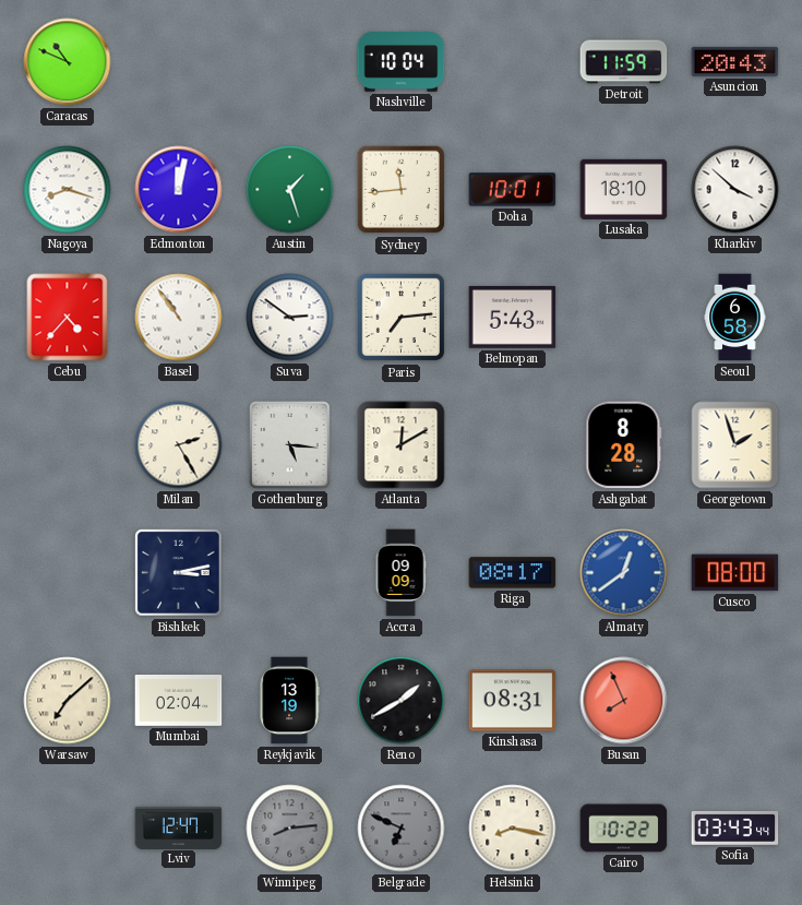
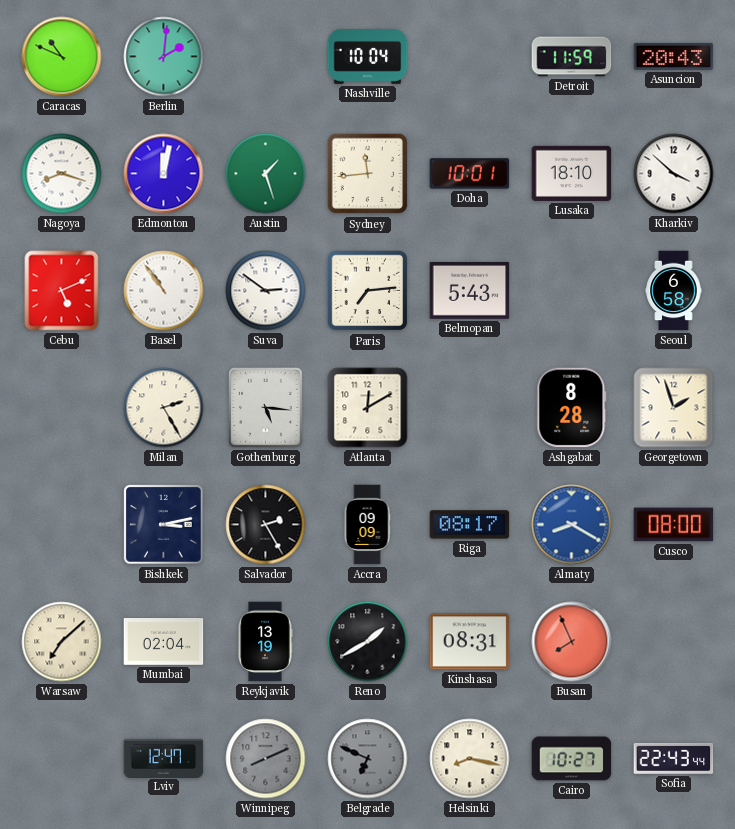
Berlin: none -> 2:01
Cebu: 4:37 -> 5:11
Salvador: none -> 2:25
Almaty: 12:39 -> 8:20
Winnipeg: 8:14 -> 8:11
Cairo: 10:22 -> 10:27
Sofia: 03:43 -> 22:43
